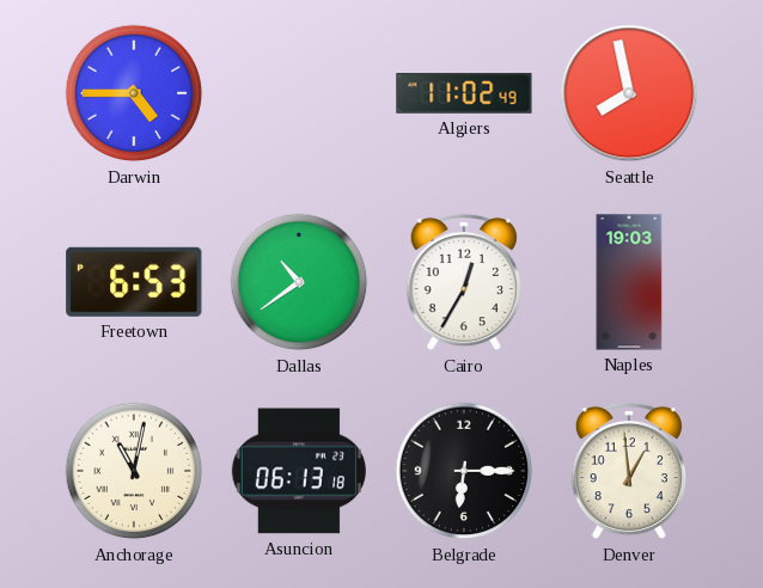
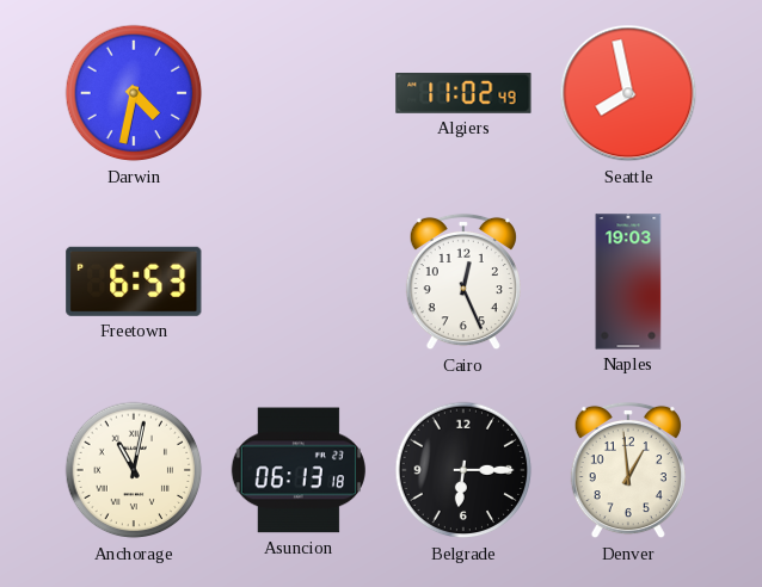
Darwin: 4:45 -> 4:32
Dallas: 10:39 -> none
Cairo: 12:35 -> 12:26
